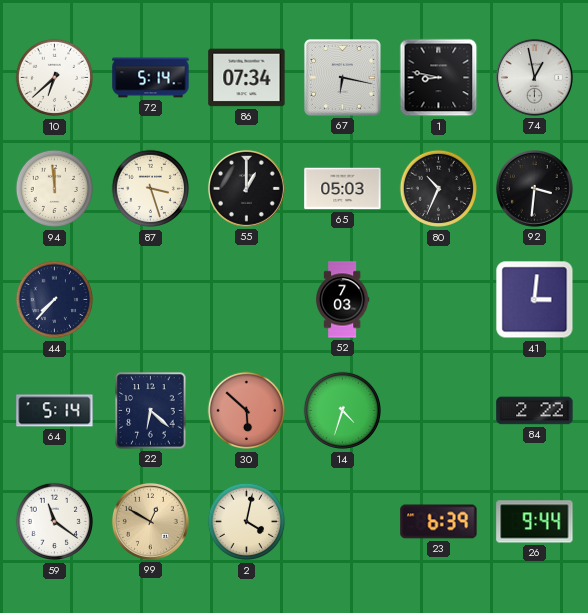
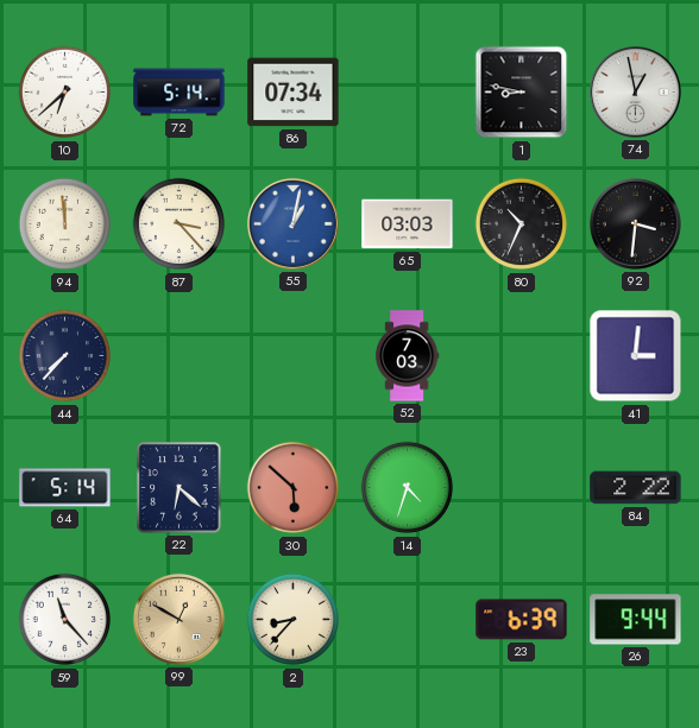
67: 6:17 -> none
87: 3:27 -> 3:23
55: 1:00 -> 1:02
55 dial: black -> blue
65: 05:03 -> 03:03
59: 11:21 -> 11:23
2: 4:02 -> 8:37
